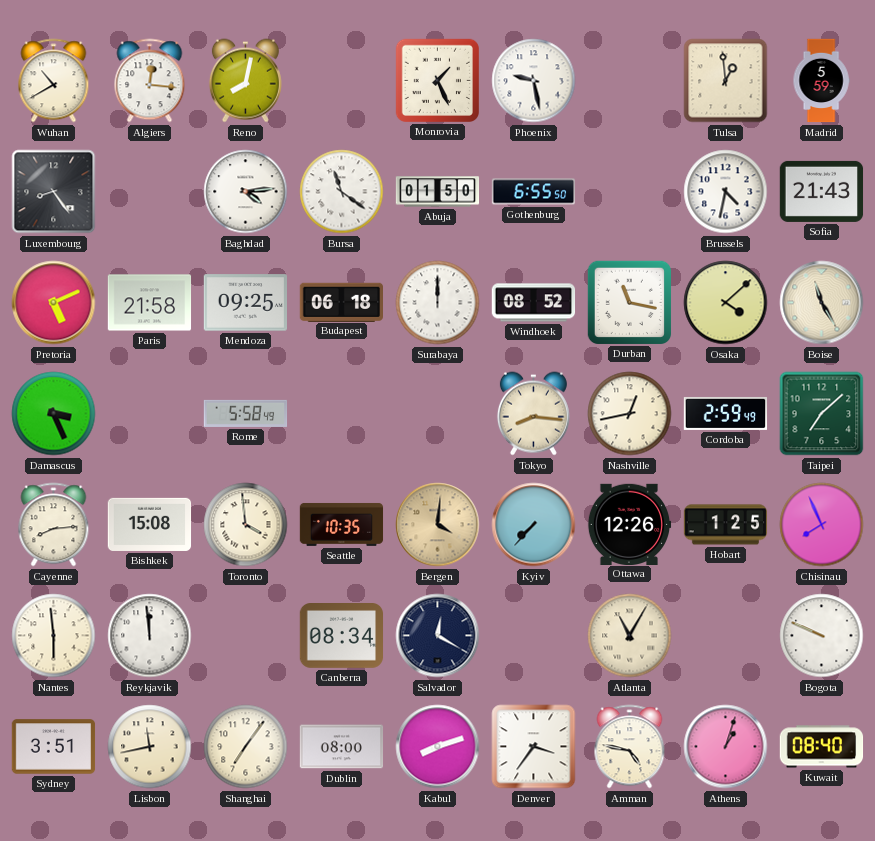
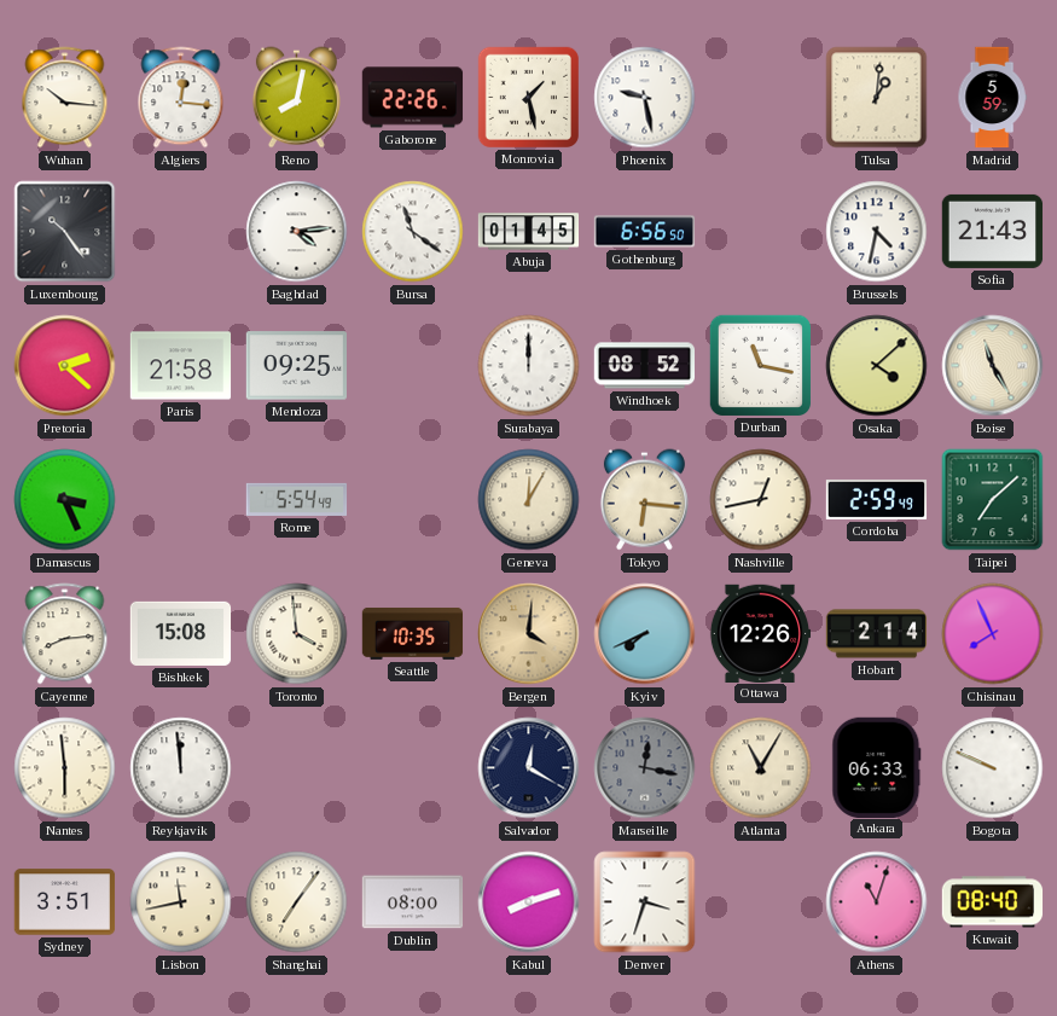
Wuhan: 10:40 -> 10:16
Gaborone: none -> 22:26
Monrovia: 1:26 -> 1:28
Tulsa: 12:59 -> 1:01
Luxembourg: 8:24 -> 10:24
Abuja: 01:50 -> 01:45
Gothenburg: 6:55 -> 6:56
Pretoria: 5:11 -> 2:22
Budapest: 06:18 -> none
Rome: 5:58 -> 5:54
Geneva: none -> 12:05
Tokyo: 8:16 -> 6:16
Kyiv: 7:37 -> 7:41
Hobart: 1:25 -> 2:14
Canberra: 08:34 -> none
Marseille: none -> 12:17
Ankara: none -> 06:33
Denver: 3:36 -> 3:33
Amman: 4:47 -> none
Athens: 1:03 -> 11:03
